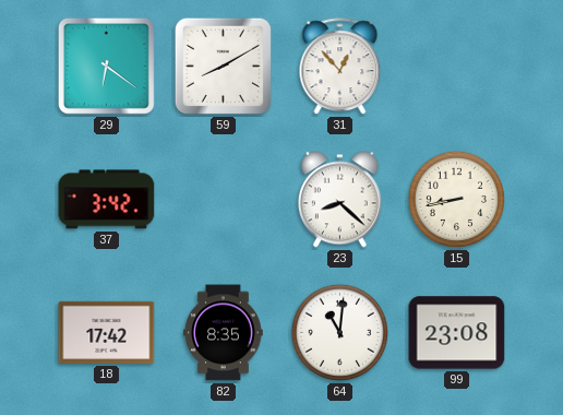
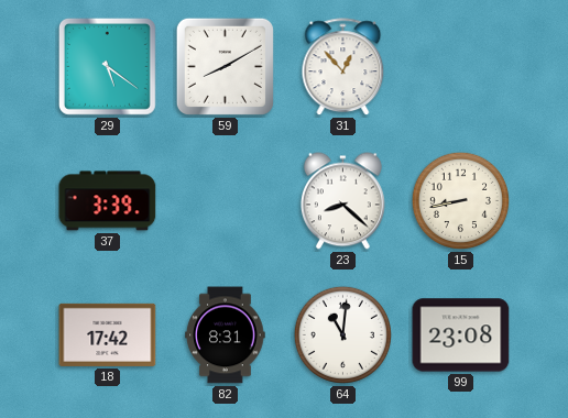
29: 6:21 -> 5:21
37: 3:42 -> 3:39
82: 8:35 -> 8:31
